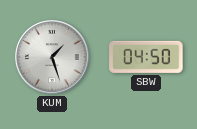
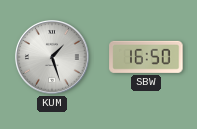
SBW: 04:50 -> 16:50
